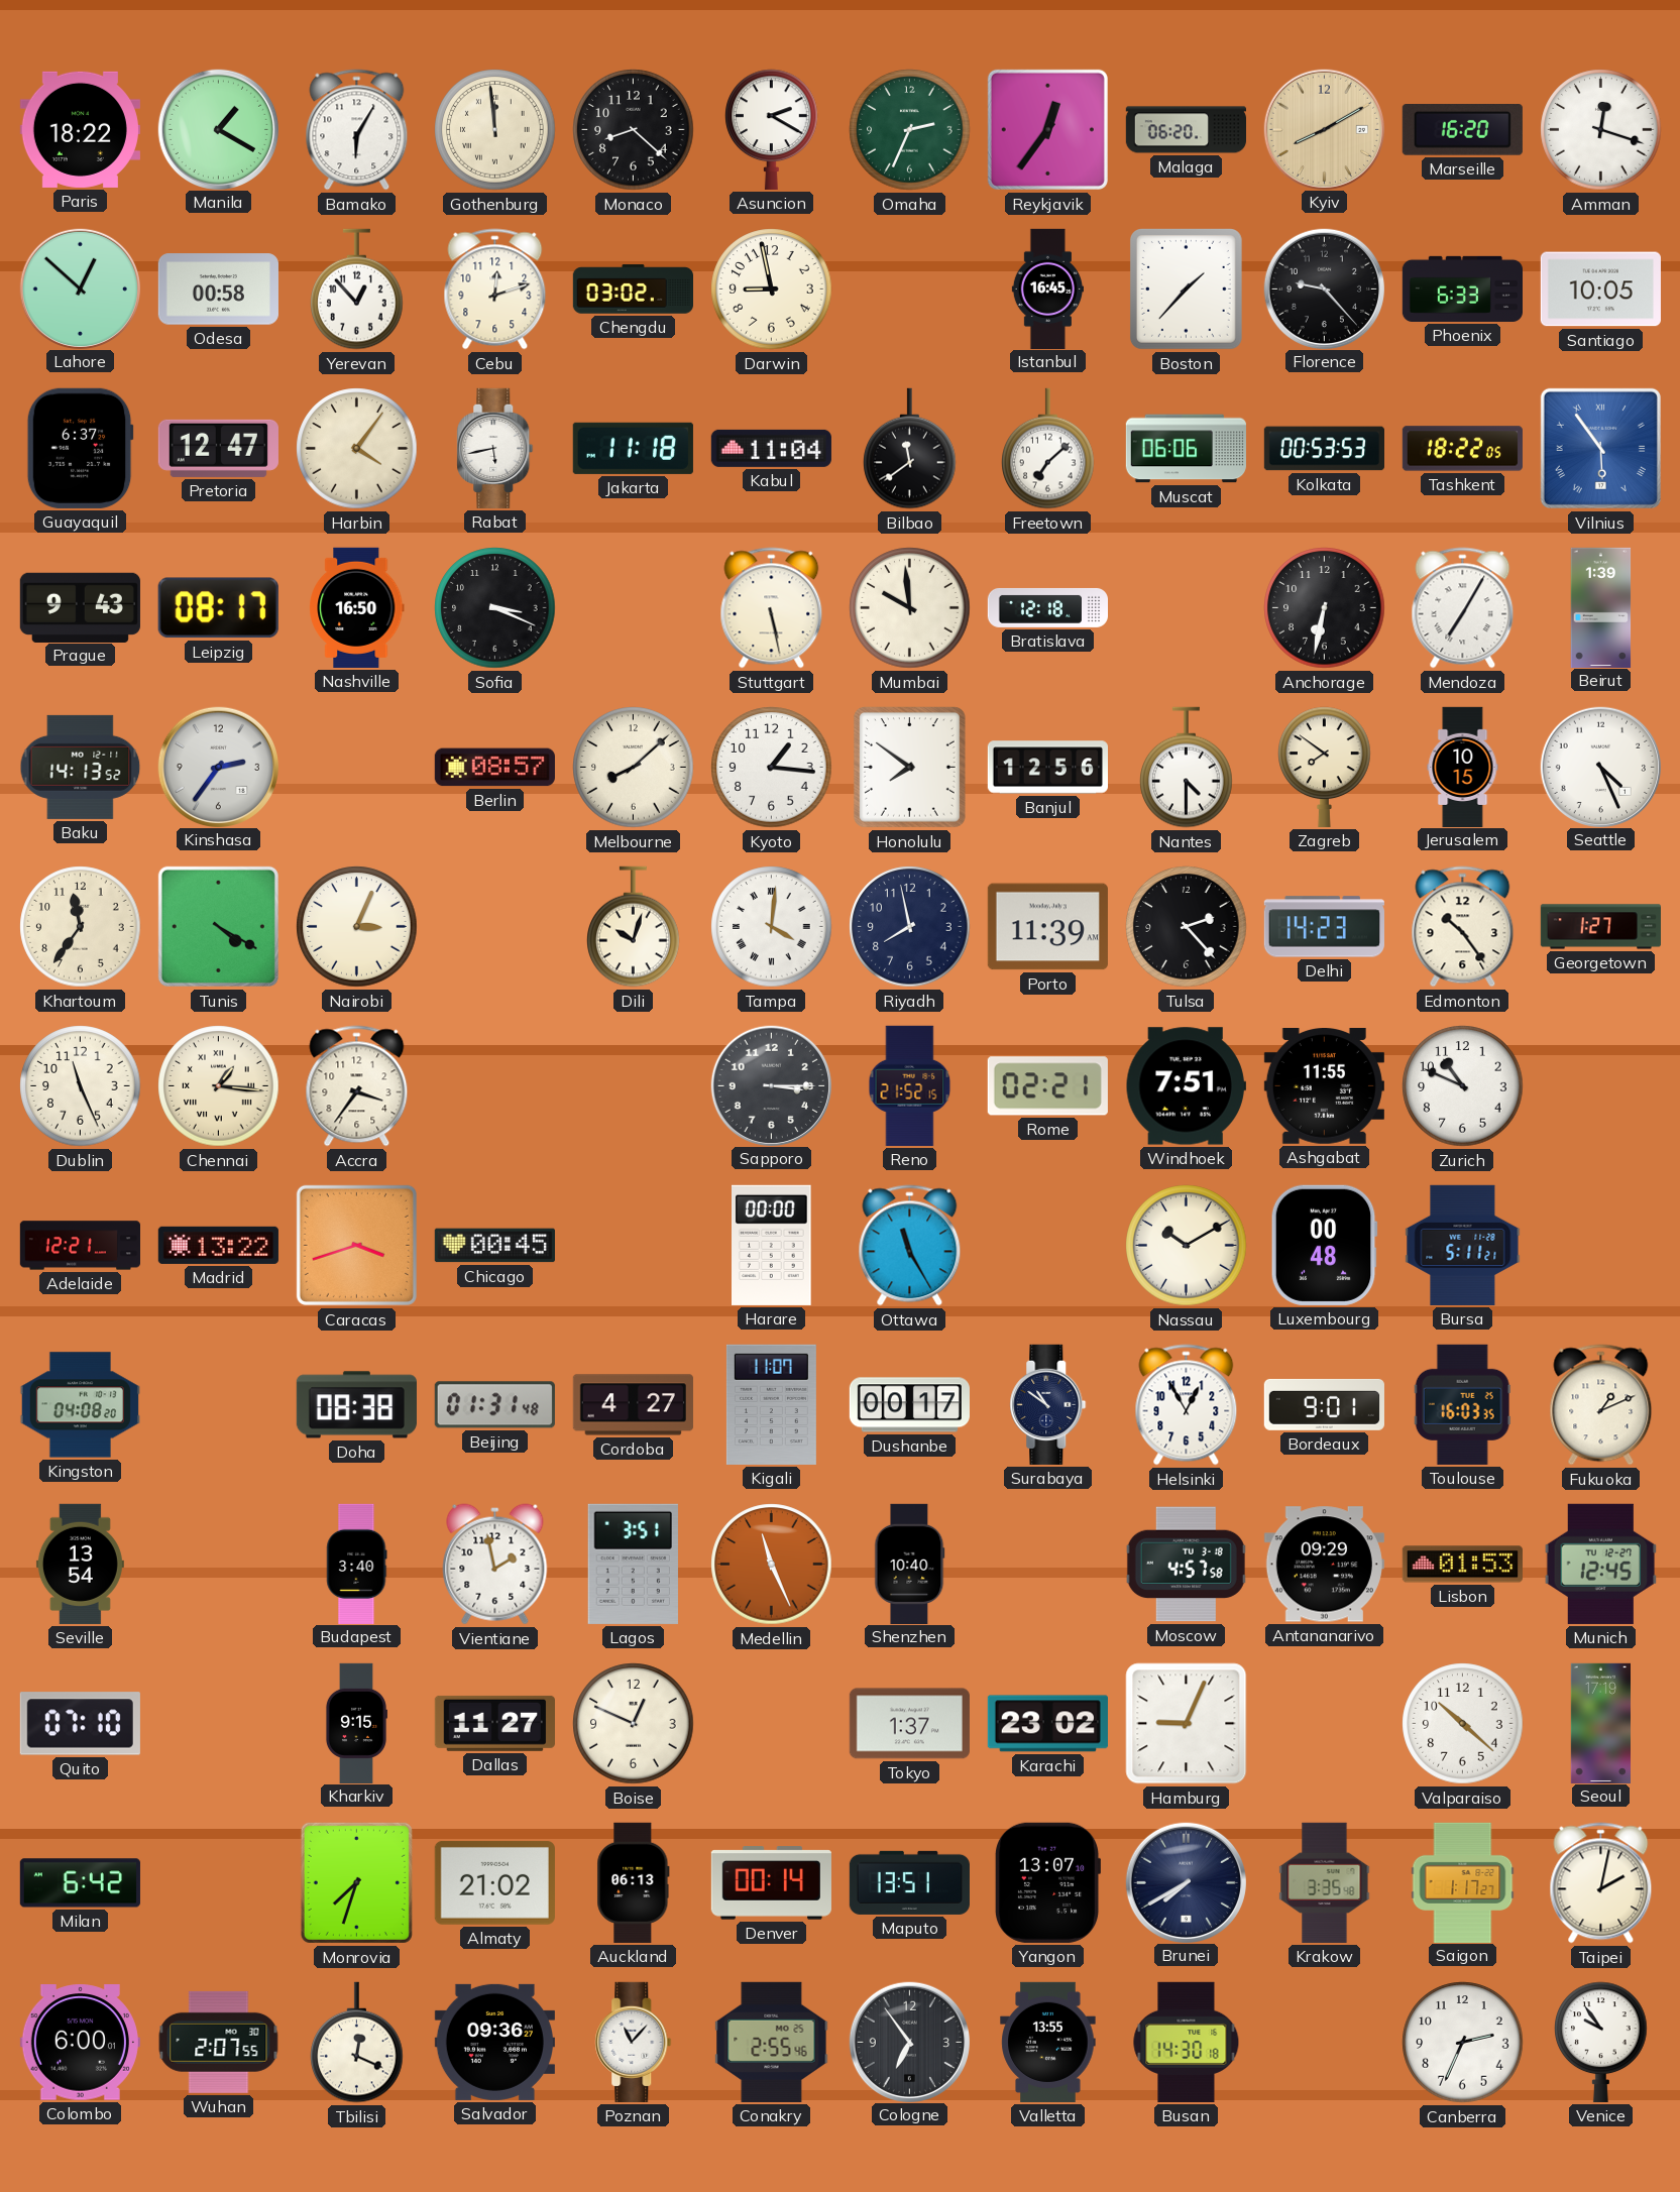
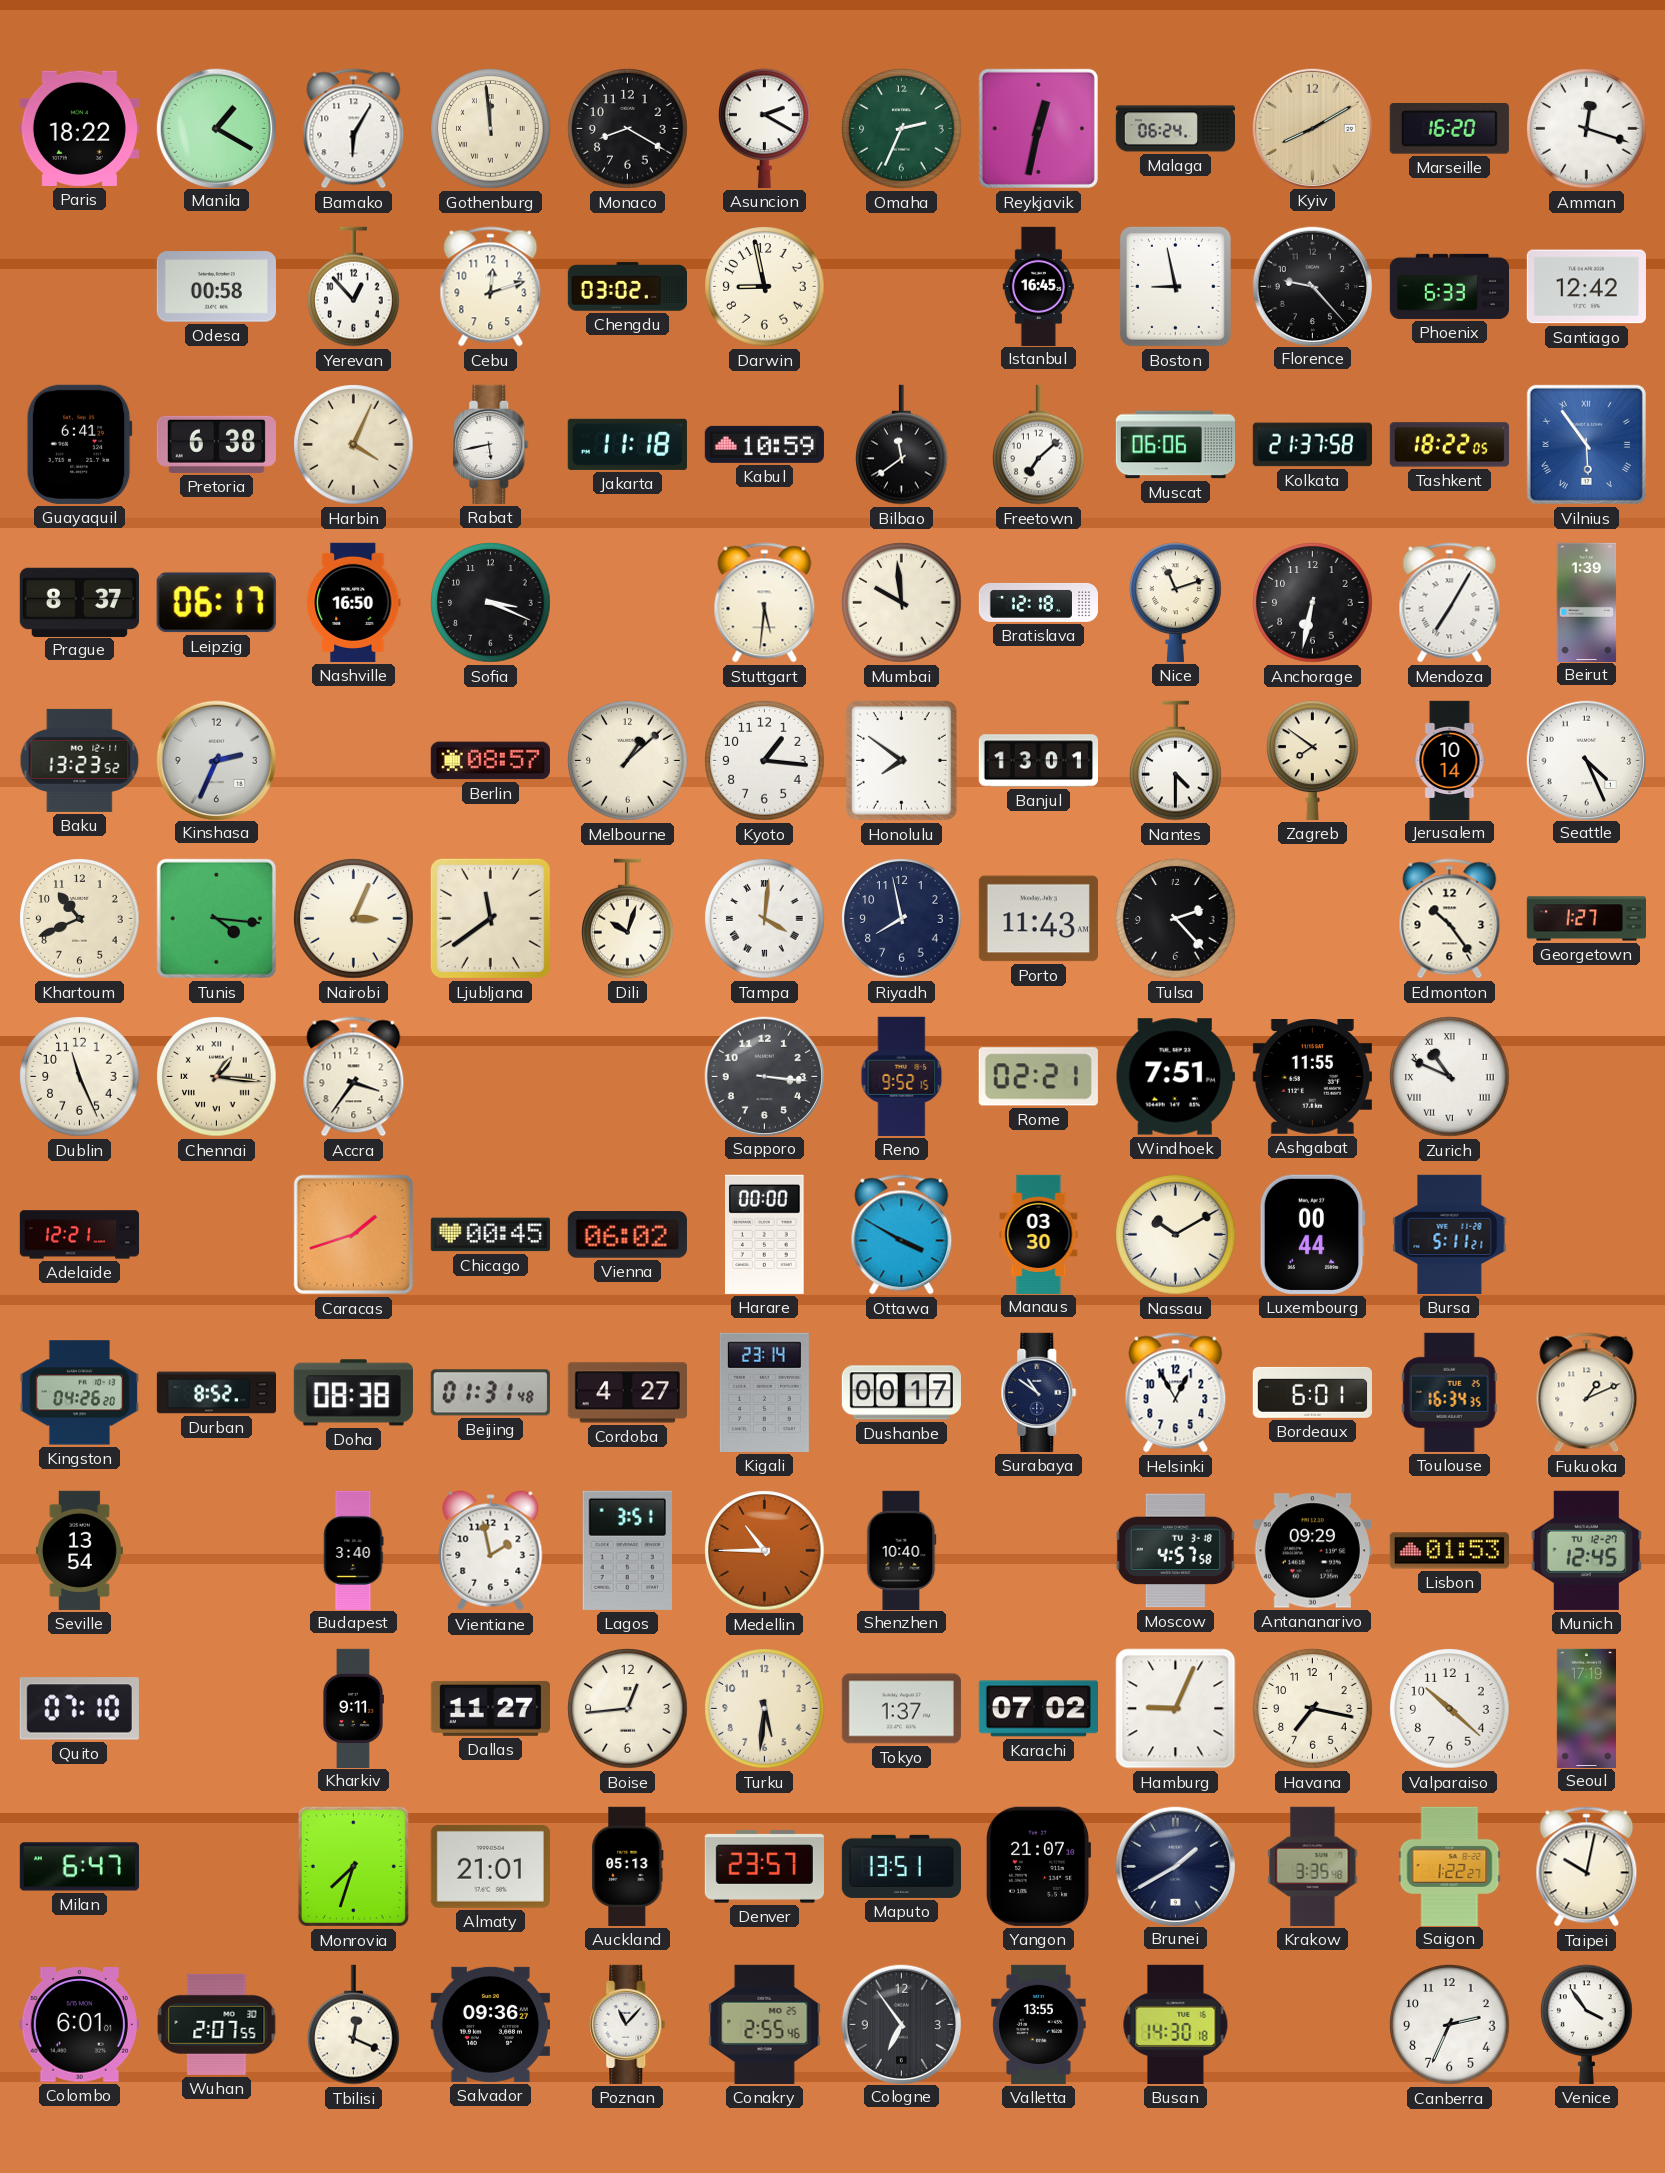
Monaco: 8:22 -> 8:20
Reykjavik: 12:36 -> 12:32
Malaga: 06:20 -> 06:24
Lahore: 12:52 -> none
Boston: 1:37 -> 8:58
Santiago: 10:05 -> 12:42
Guayaquil: 6:37 -> 6:41
Pretoria: 12:47 -> 6:38
Harbin: 4:06 -> 4:04
Kabul: 11:04 -> 10:59
Kolkata: 00:53 -> 21:37
Prague: 9:43 -> 8:37
Leipzig: 08:17 -> 06:17
Stuttgart: 5:28 -> 5:31
Nice: none -> 11:12
Baku: 14:13 -> 13:23
Kinshasa: 2:36 -> 2:34
Melbourne: 8:08 -> 1:08
Banjul: 12:56 -> 13:01
Jerusalem: 10:15 -> 10:14
Khartoum: 11:36 -> 10:41
Tunis: 4:20 -> 4:16
Ljubljana: none -> 11:39
Porto: 11:39 -> 11:43
Delhi: 14:23 -> none
Sapporo: 3:15 -> 3:16
Reno: 21:52 -> 9:52
Zurich numerals: Arabic -> Roman
Madrid: 13:22 -> none
Caracas: 3:42 -> 1:42
Vienna: none -> 06:02
Ottawa: 11:25 -> 3:50
Manaus: none -> 03:30
Luxembourg: 00:48 -> 00:44
Kingston: 04:08 -> 04:26
Durban: none -> 8:52
Kigali: 11:07 -> 23:14
Bordeaux: 9:01 -> 6:01
Toulouse: 16:03 -> 16:34
Medellin: 11:26 -> 10:45
Kharkiv: 9:15 -> 9:11
Boise: 12:49 -> 12:44
Turku: none -> 5:31
Karachi: 23:02 -> 07:02
Havana: none -> 7:17
Milan: 6:42 -> 6:47
Almaty: 21:02 -> 21:01
Auckland: 06:13 -> 05:13
Denver: 00:14 -> 23:57
Yangon: 13:07 -> 21:07
Brunei: 7:40 -> 1:40
Saigon: 1:17 -> 1:22
Taipei: 2:02 -> 10:02
Colombo: 6:00 -> 6:01
Venice: 9:54 -> 3:54
